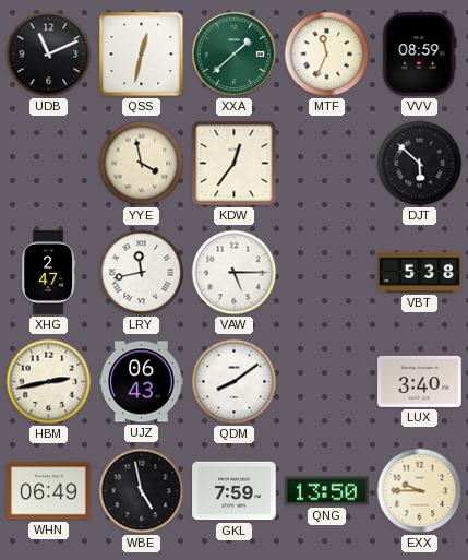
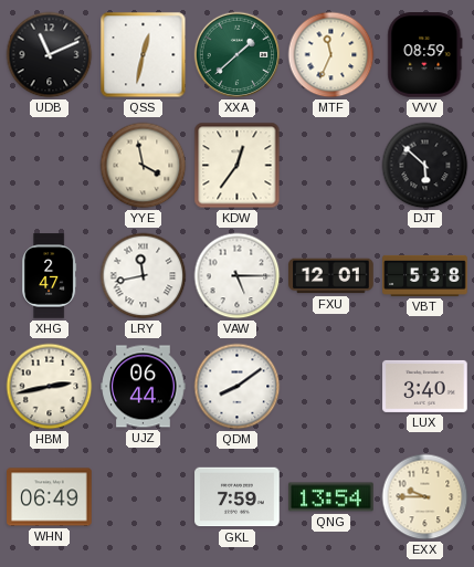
FXU: none -> 12:01
UJZ: 06:43 -> 06:44
WBE: 4:58 -> none
QNG: 13:50 -> 13:54
